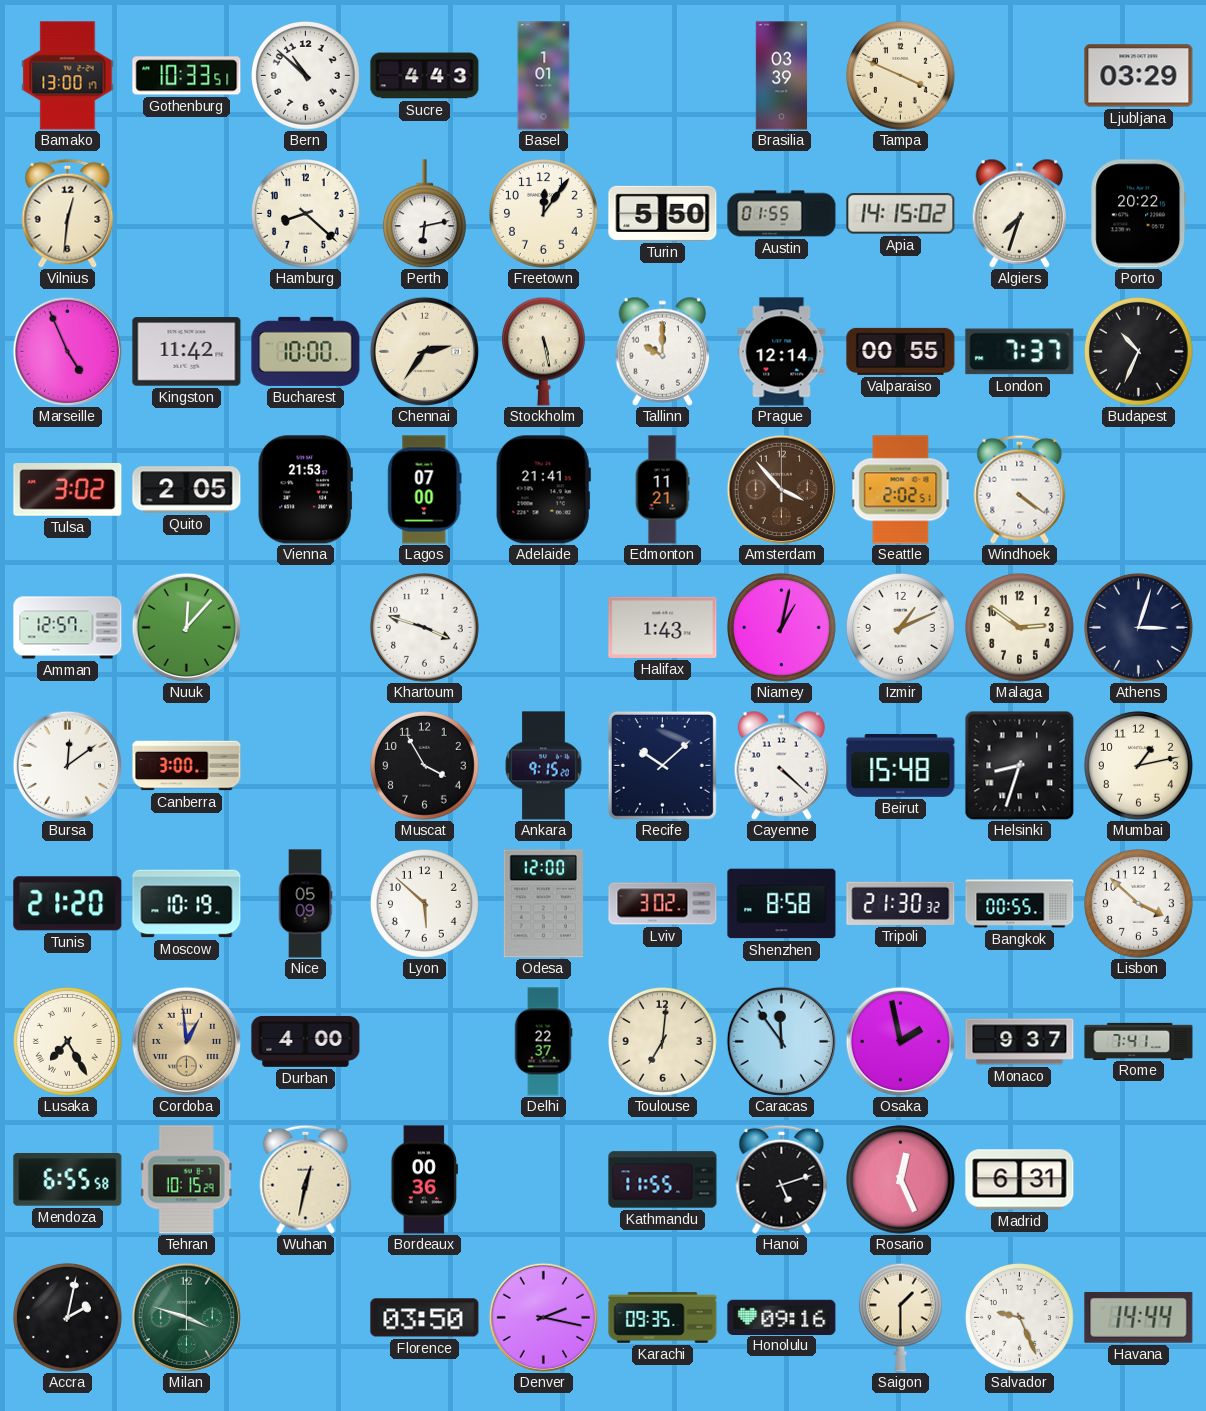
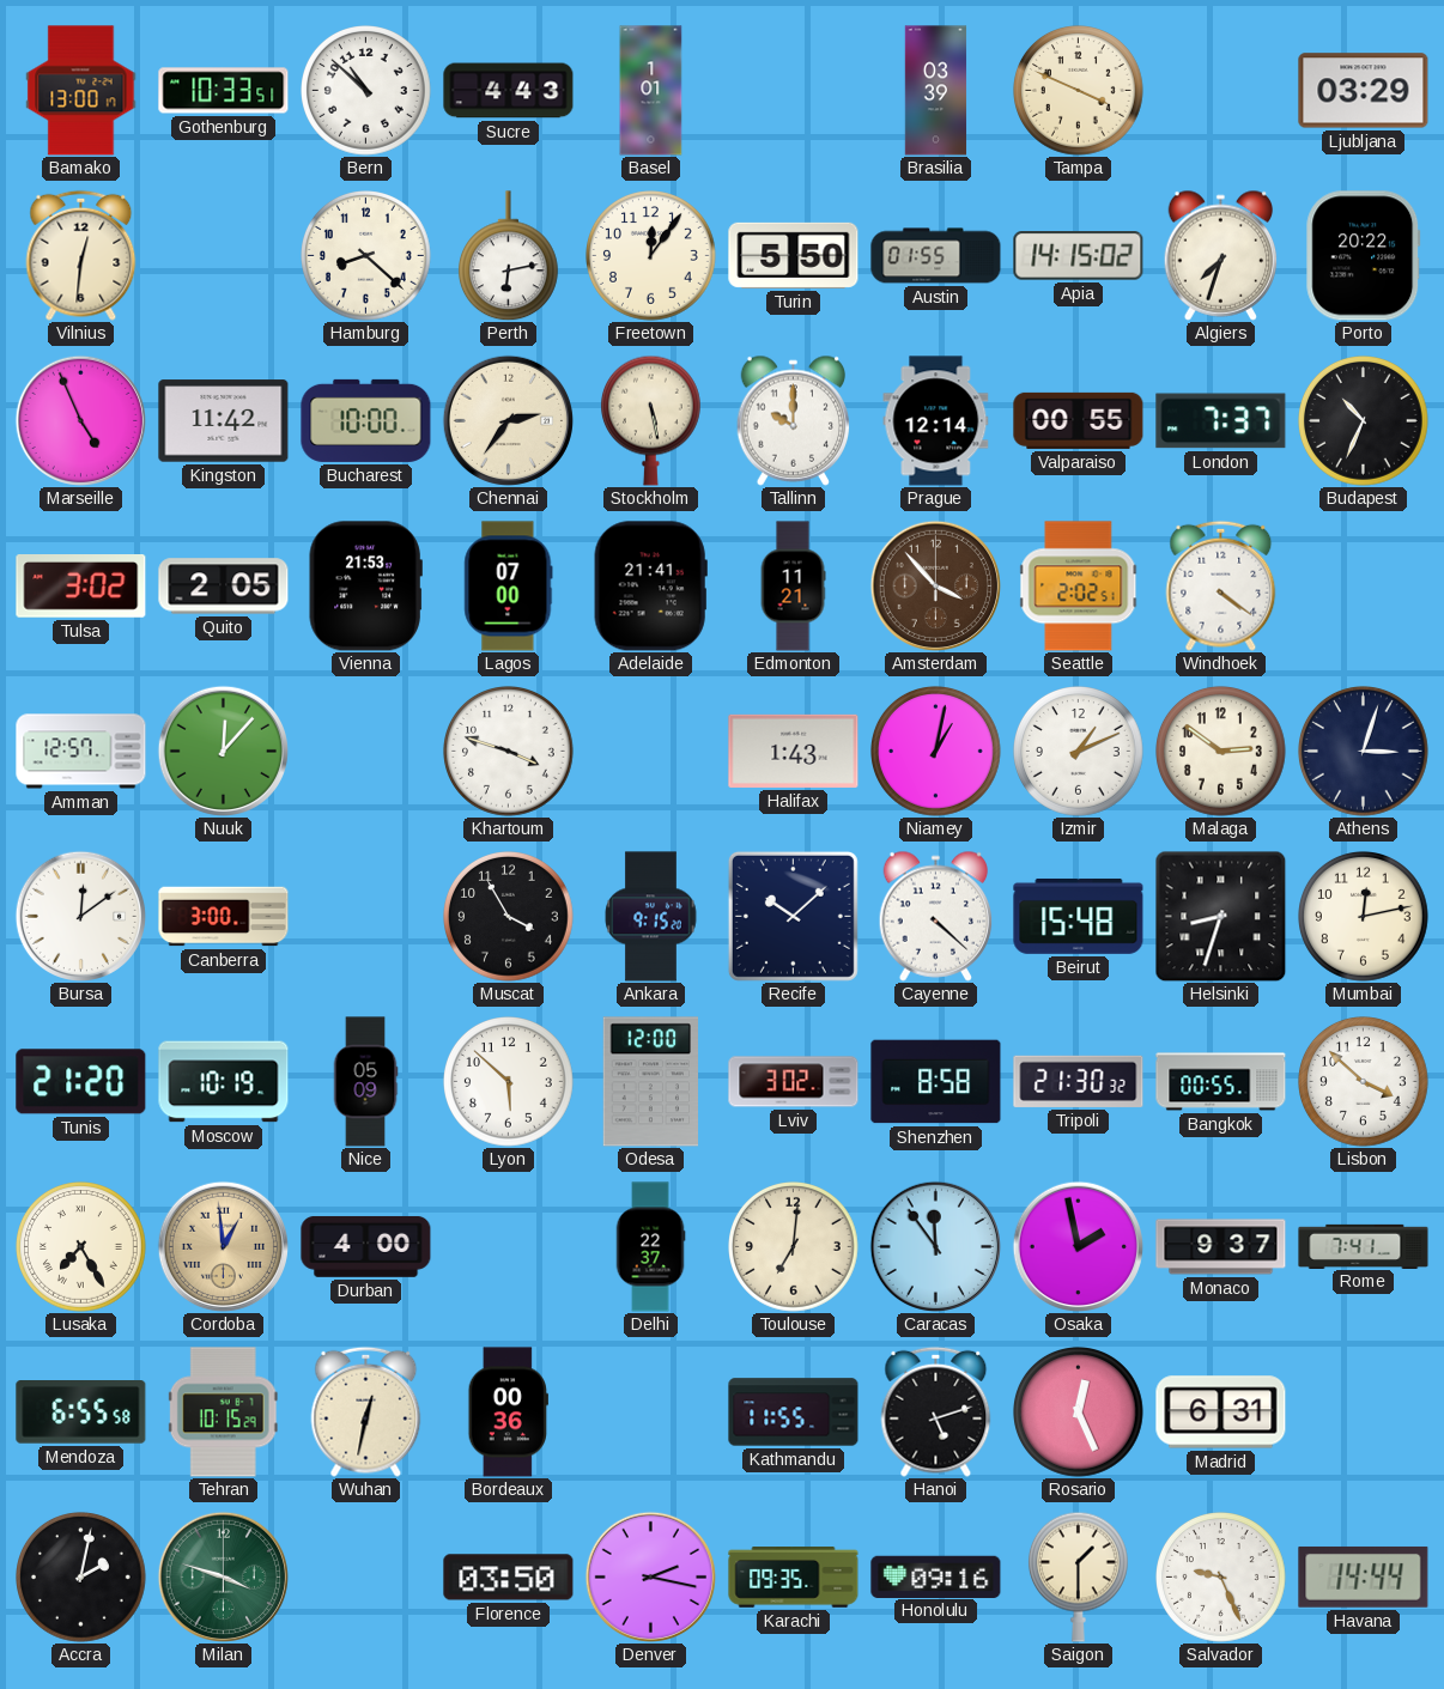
Mumbai: 1:13 -> 12:13
